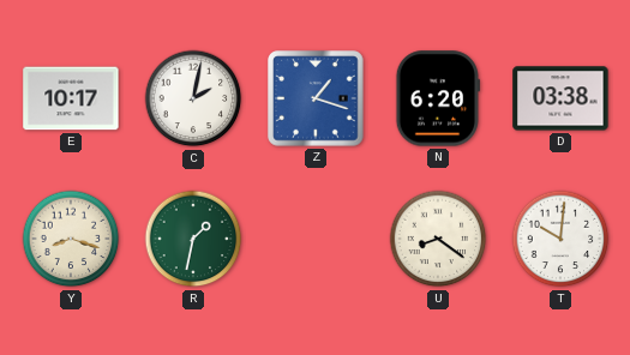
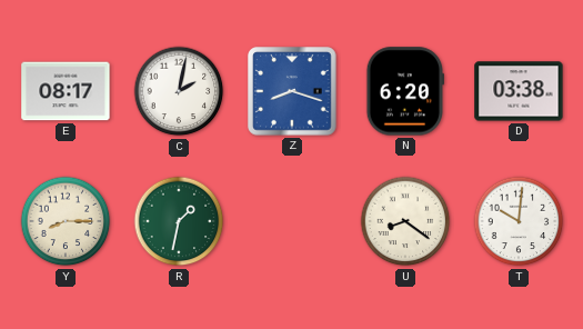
E: 10:17 -> 08:17
Z: 1:18 -> 8:18
Y: 8:18 -> 8:15
